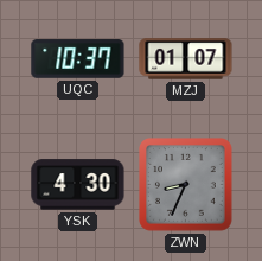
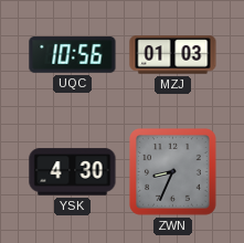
UQC: 10:37 -> 10:56
MZJ: 01:07 -> 01:03
